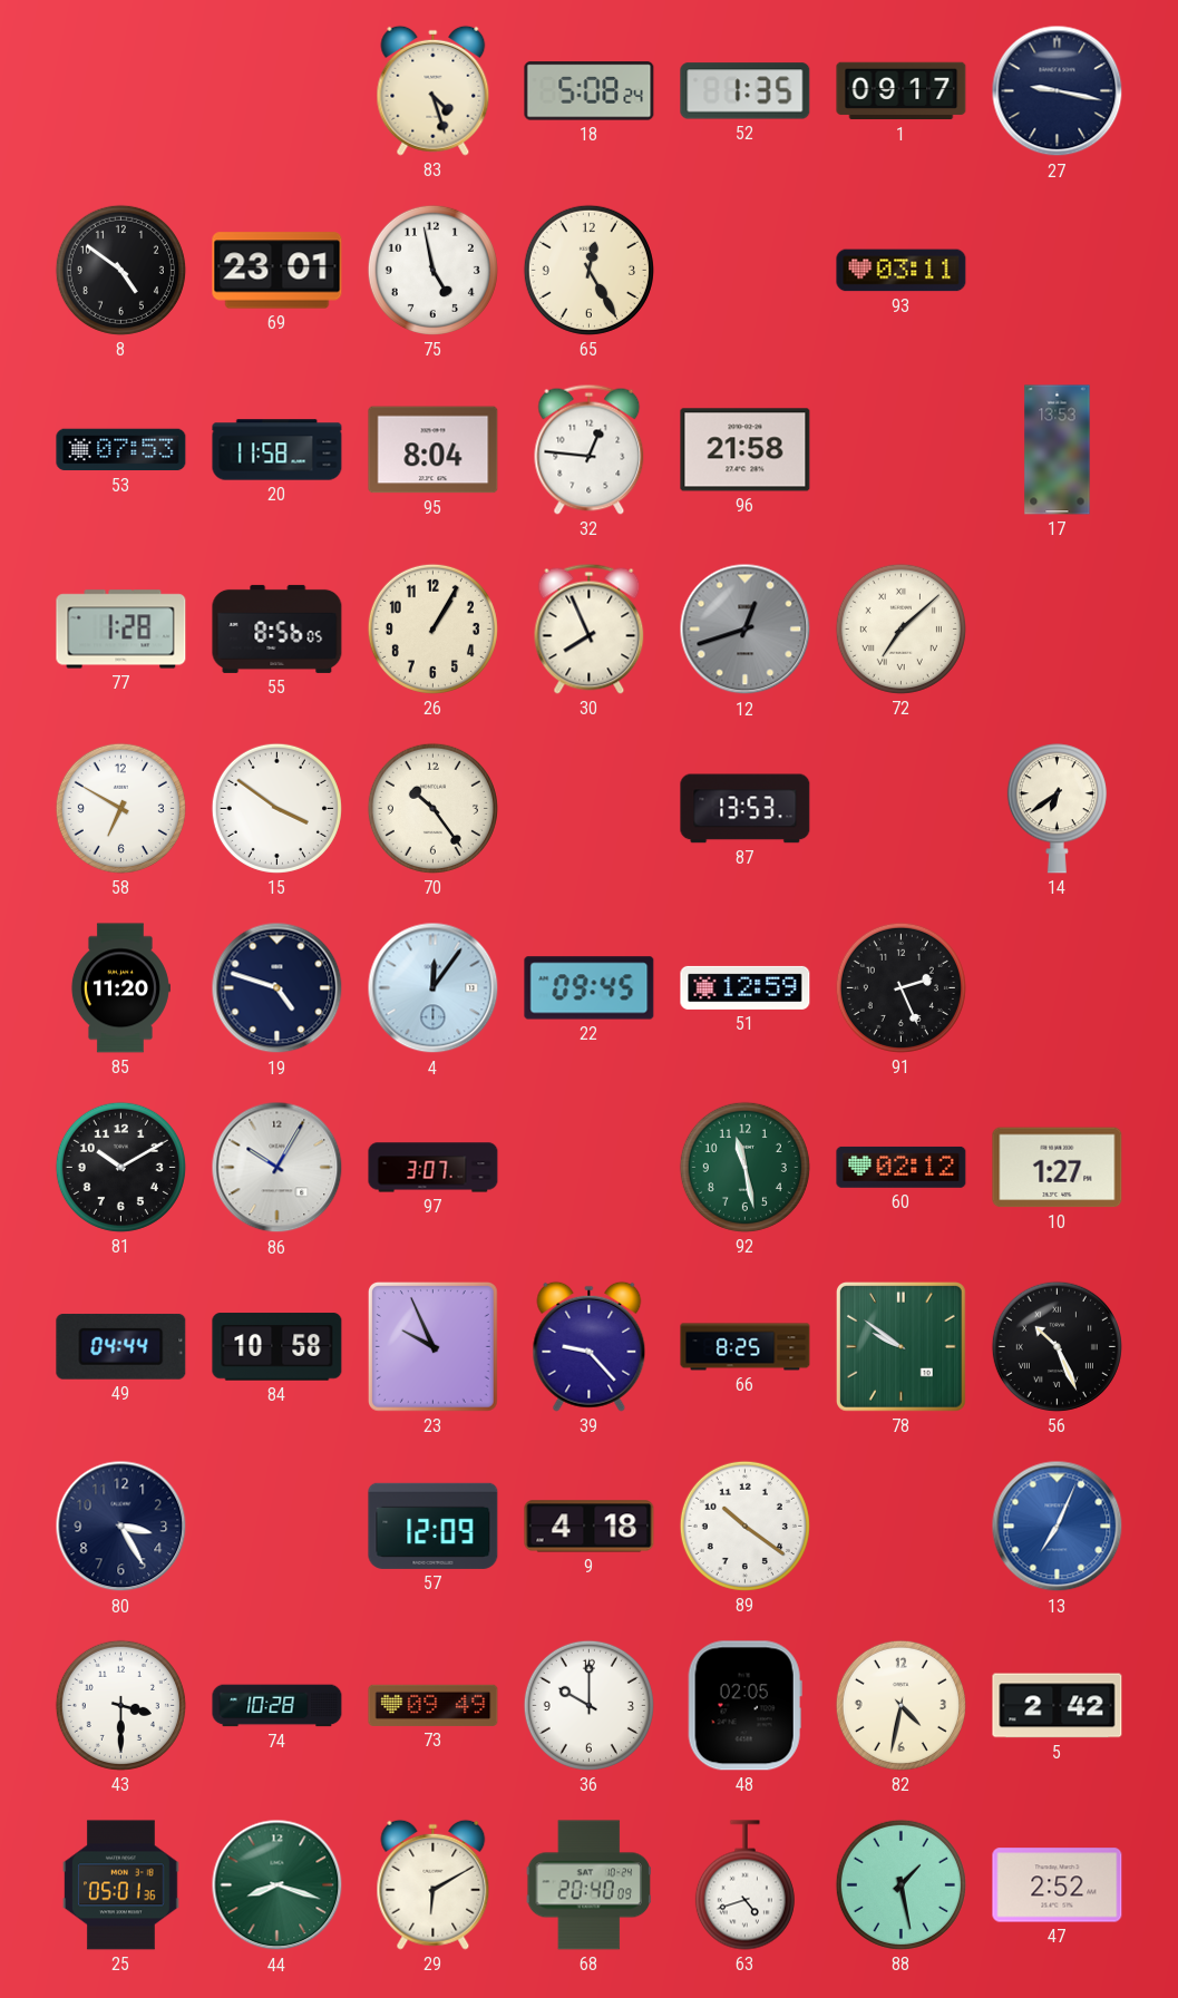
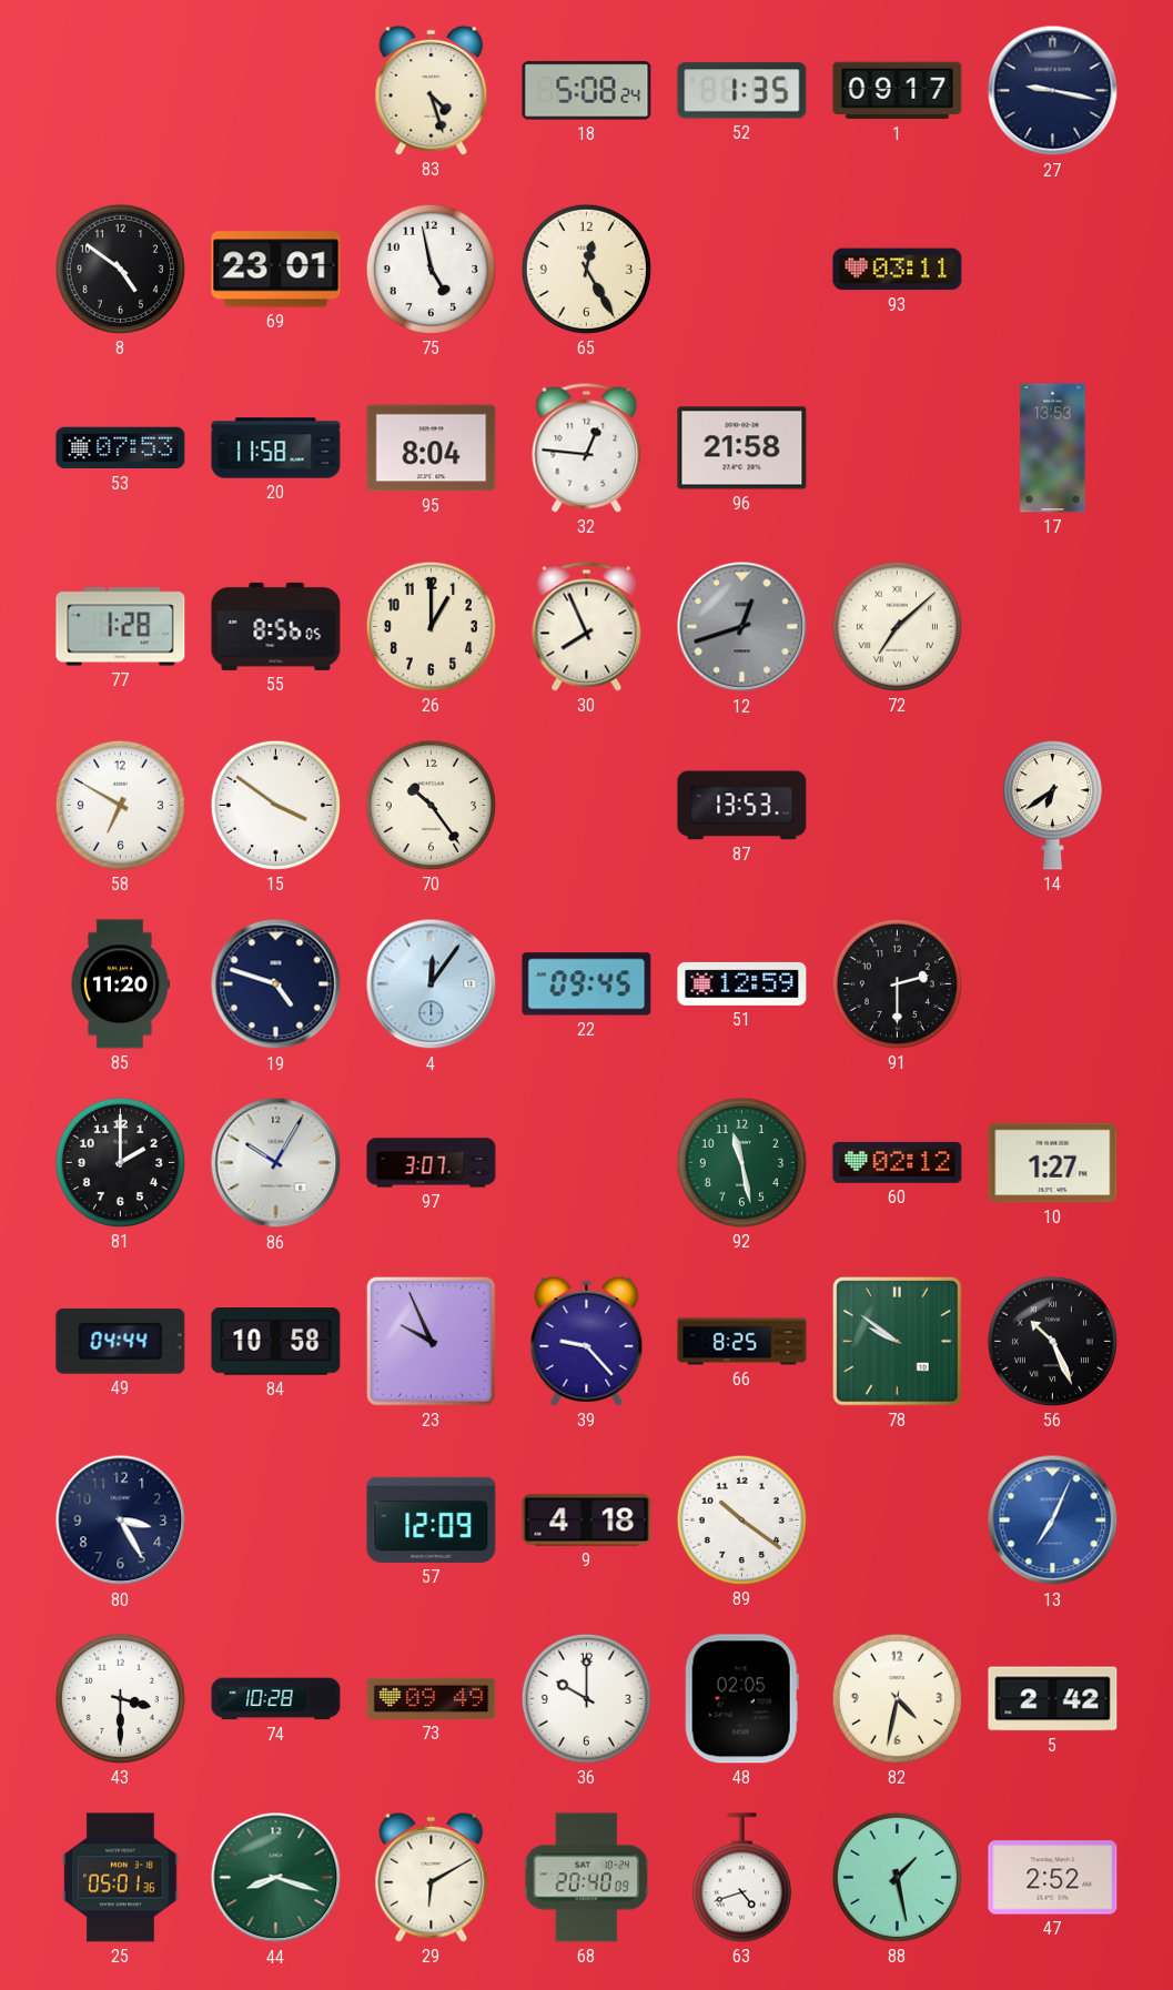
26: 1:05 -> 1:00
91: 2:26 -> 2:30
81: 10:10 -> 2:00
